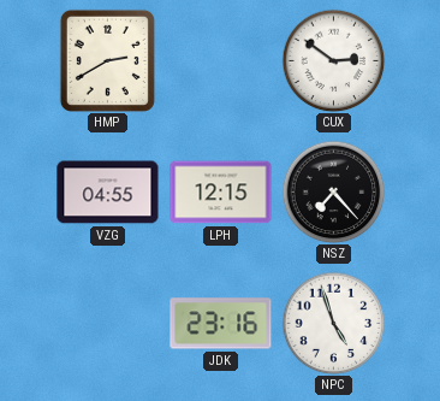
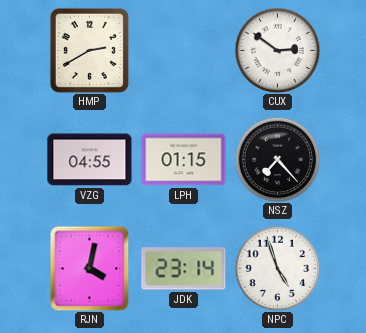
LPH: 12:15 -> 01:15
RJN: none -> 4:02
JDK: 23:16 -> 23:14
